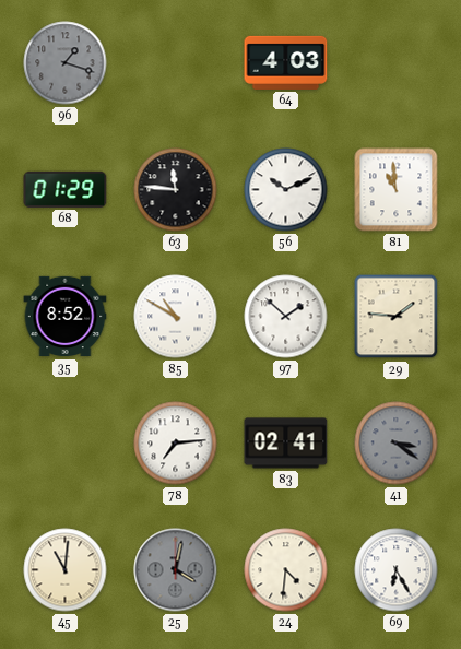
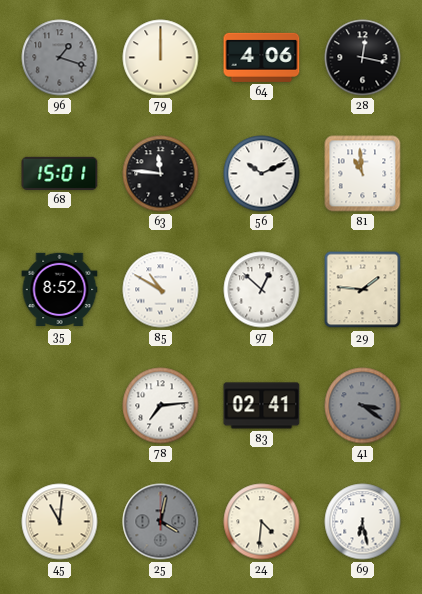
79: none -> 12:00
64: 4:03 -> 4:06
28: none -> 12:17
68: 01:29 -> 15:01
97: 1:52 -> 12:52
69: 6:25 -> 6:28
